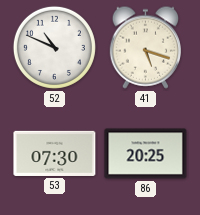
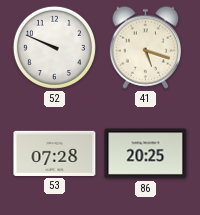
52: 10:49 -> 9:49
53: 07:30 -> 07:28
